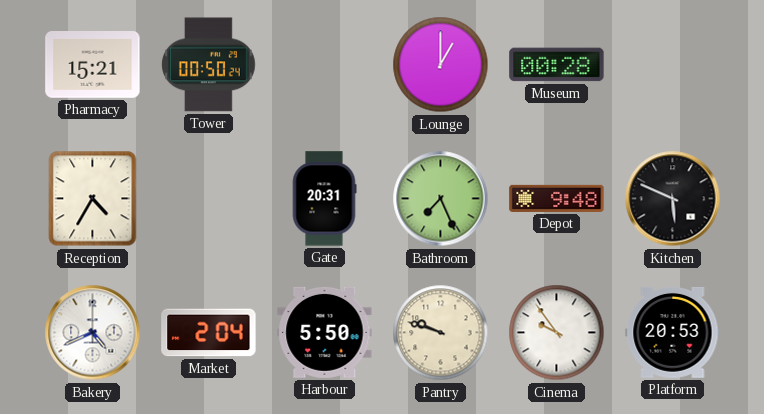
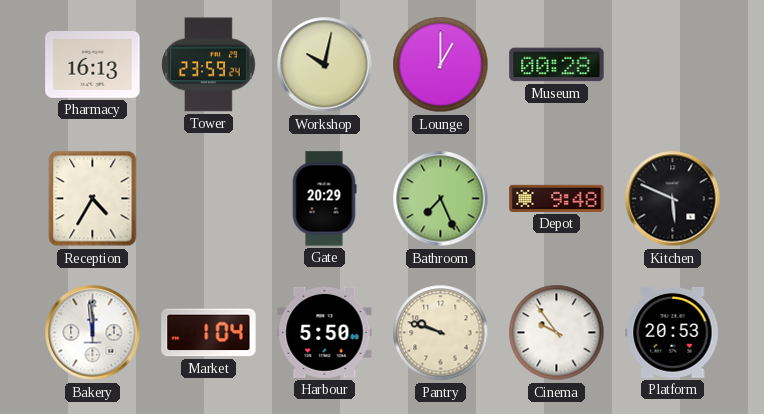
Pharmacy: 15:21 -> 16:13
Tower: 00:50 -> 23:59
Workshop: none -> 10:02
Gate: 20:31 -> 20:29
Bakery: 4:41 -> 11:59
Market: 2:04 -> 1:04
